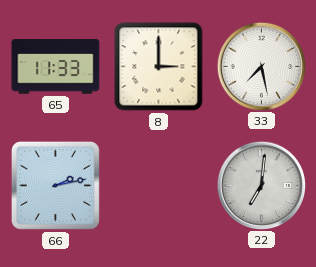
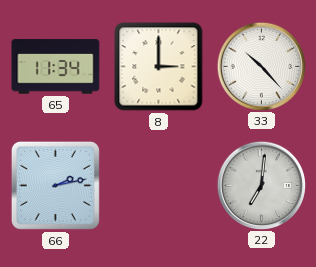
65: 11:33 -> 11:34
33: 7:28 -> 10:23
